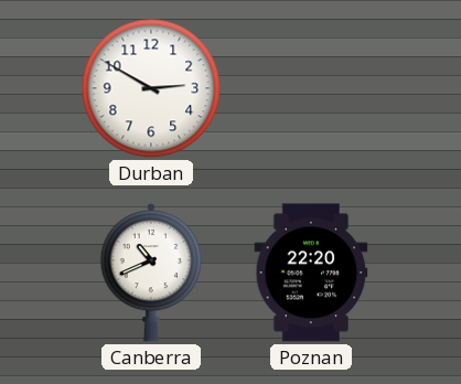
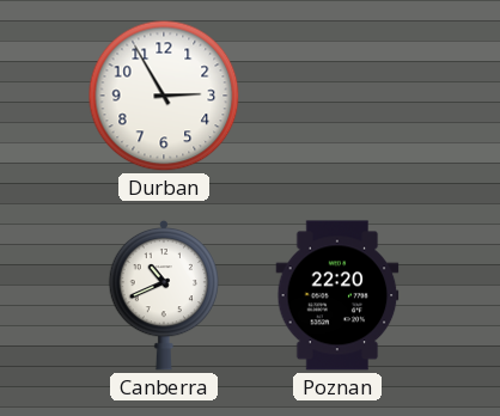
Durban: 2:50 -> 2:55
